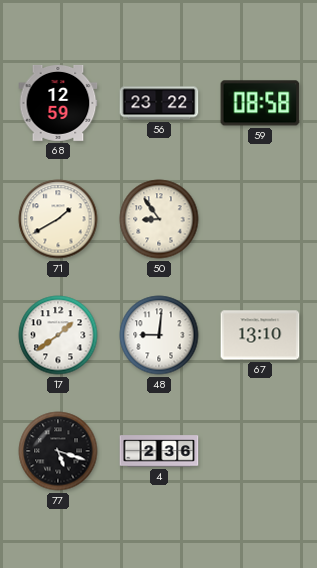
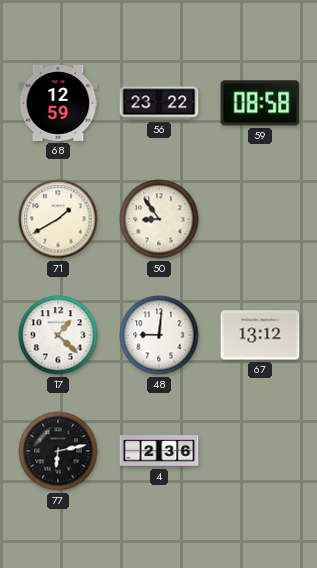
17: 1:39 -> 1:22
67: 13:10 -> 13:12
77: 5:18 -> 6:13
